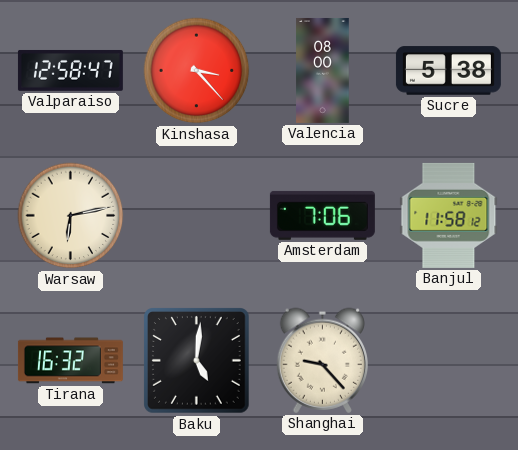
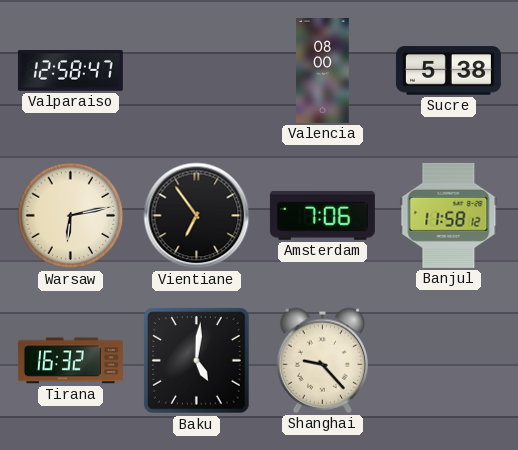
Kinshasa: 3:23 -> none
Vientiane: none -> 6:54
